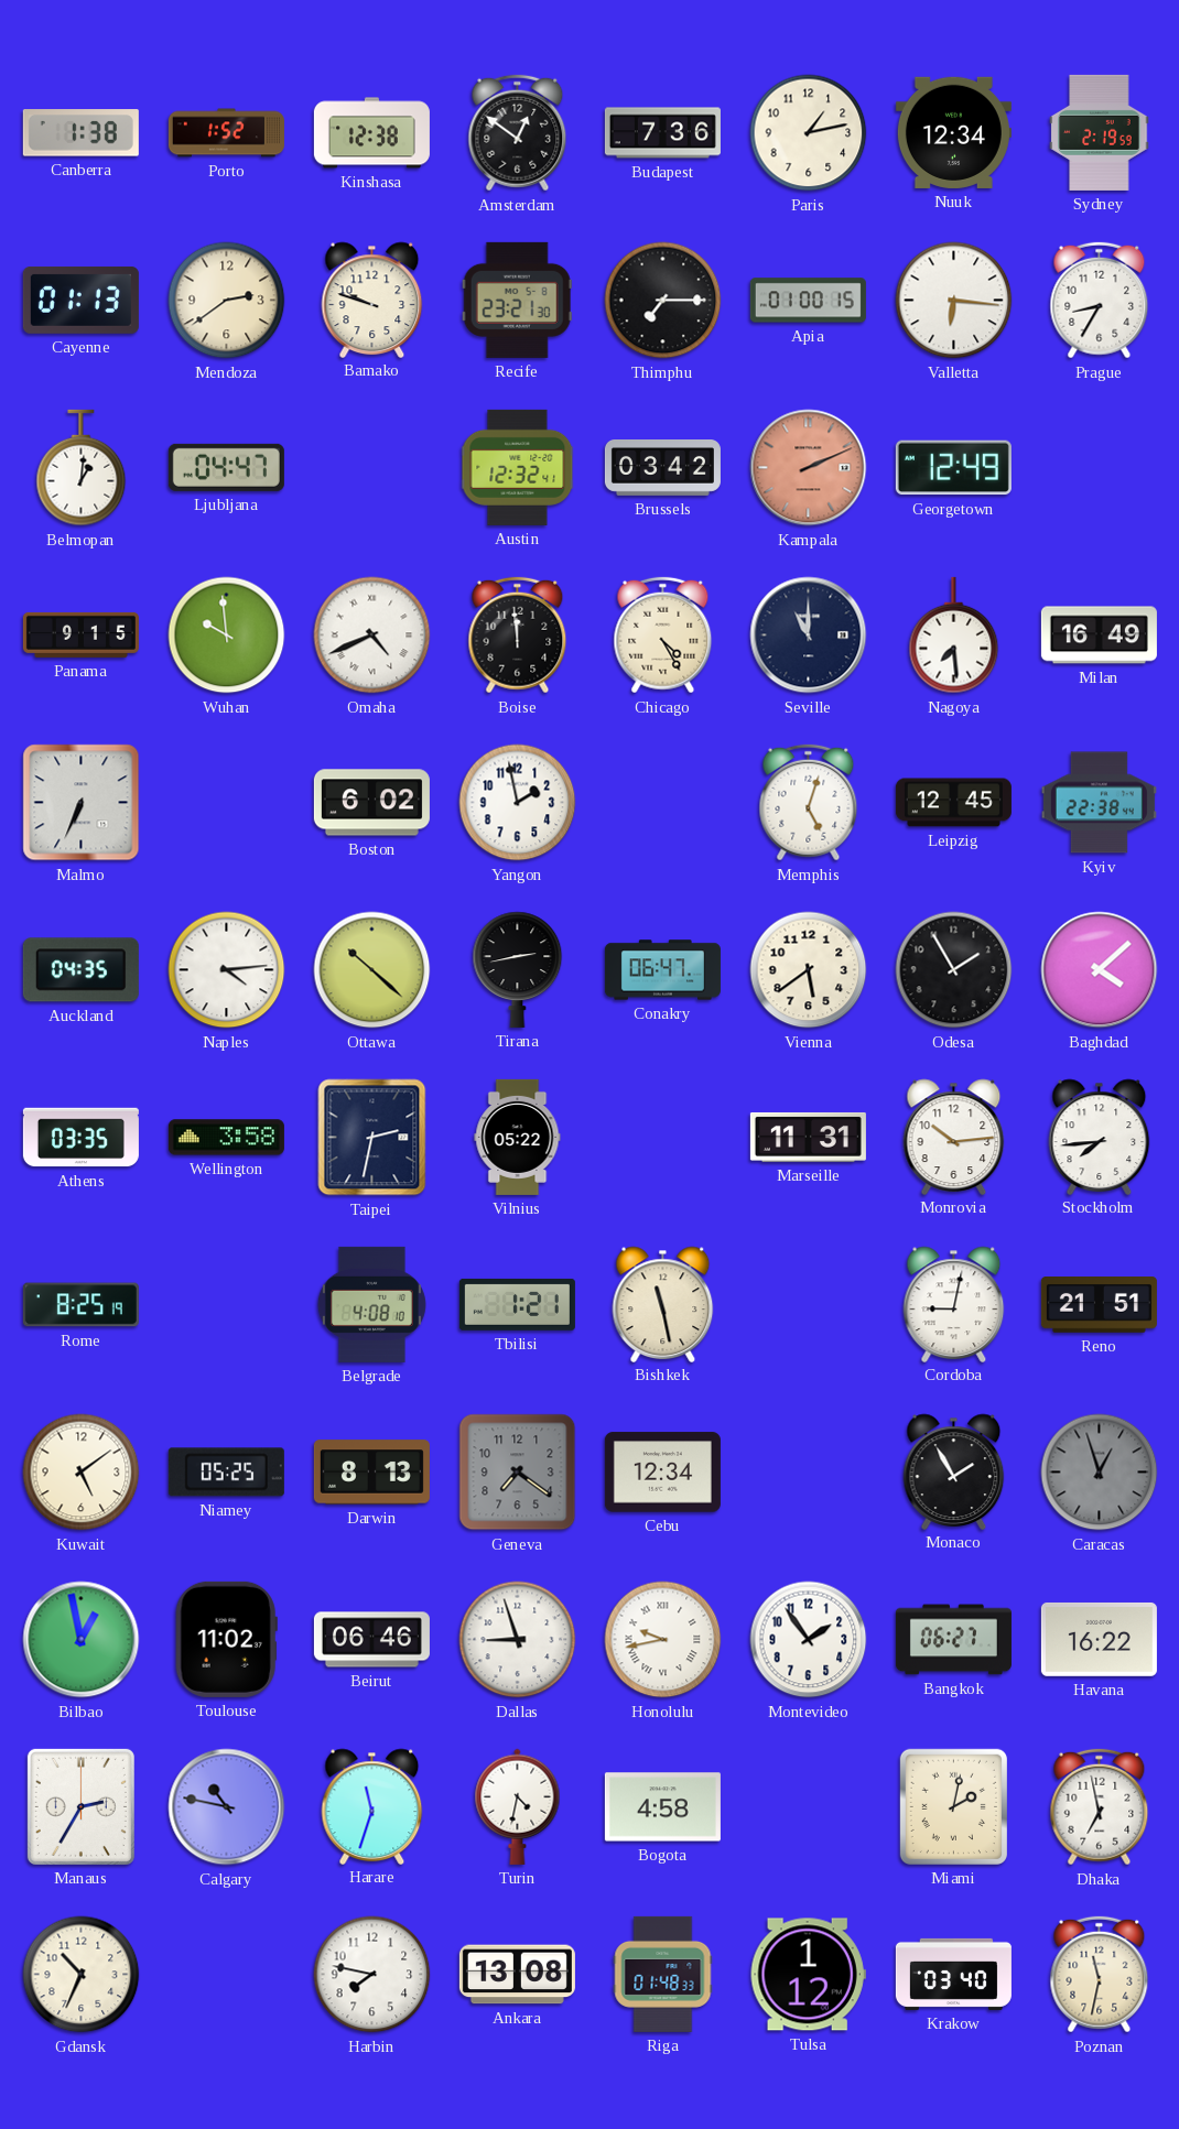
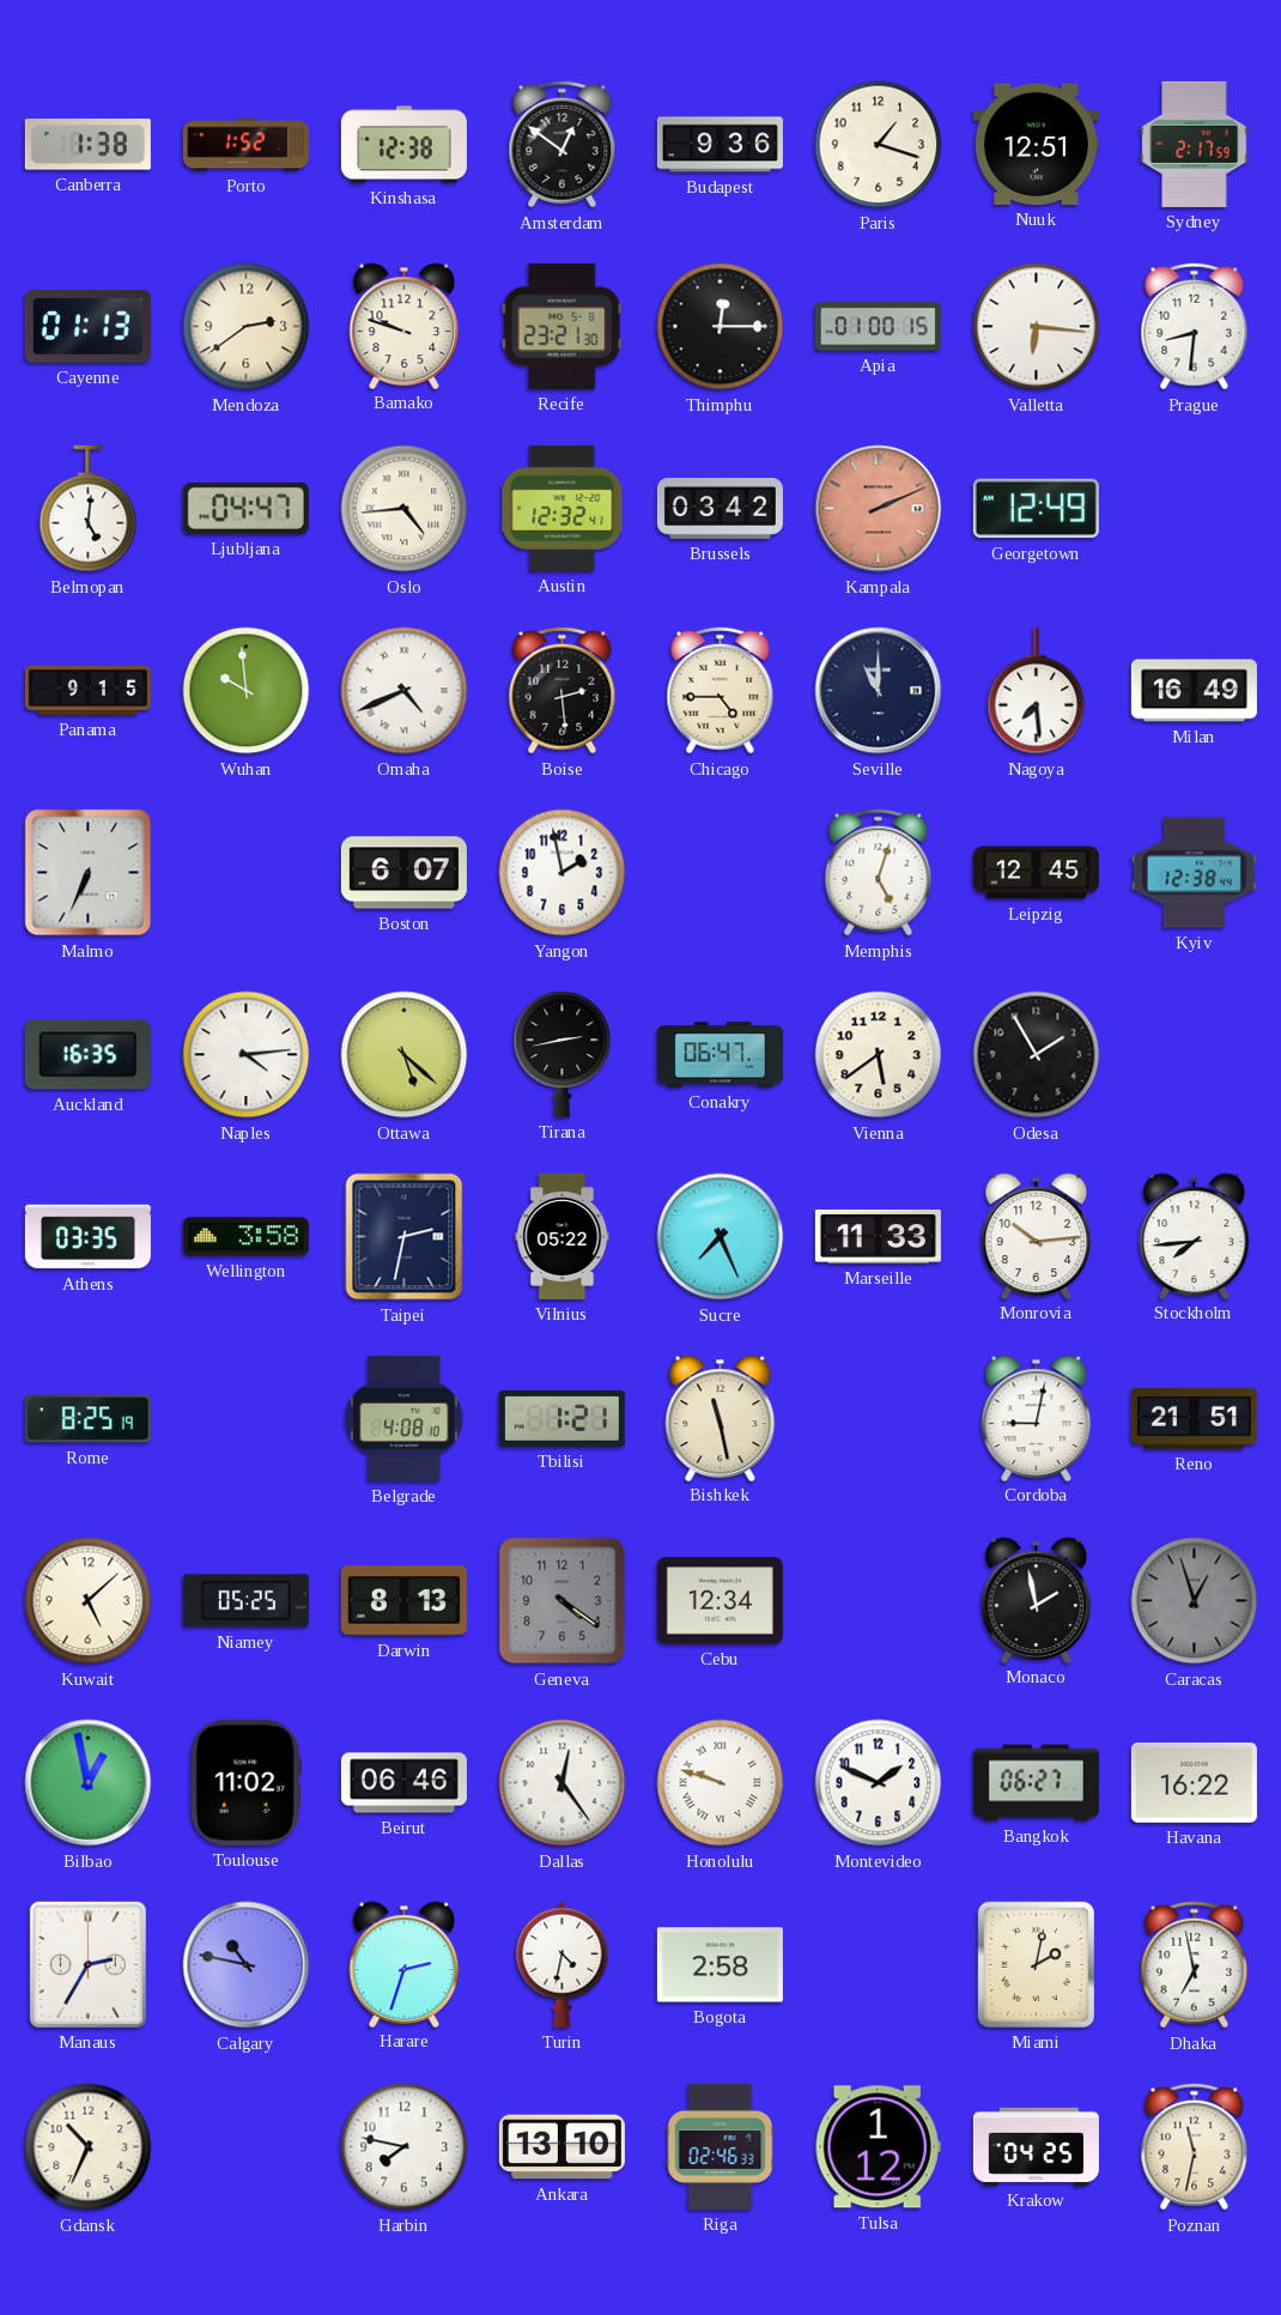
Budapest: 7:36 -> 9:36
Paris: 1:13 -> 1:18
Nuuk: 12:34 -> 12:51
Sydney: 2:19 -> 2:17
Thimphu: 7:15 -> 12:15
Prague: 8:35 -> 8:31
Belmopan: 1:01 -> 5:01
Oslo: none -> 4:44
Boise: 11:59 -> 2:29
Chicago: 4:25 -> 4:45
Boston: 6:02 -> 6:07
Kyiv: 22:38 -> 12:38
Auckland: 04:35 -> 16:35
Ottawa: 10:22 -> 5:22
Baghdad: 4:08 -> none
Sucre: none -> 7:26
Marseille: 11:31 -> 11:33
Kuwait: 5:09 -> 5:08
Geneva: 7:21 -> 4:21
Monaco: 1:55 -> 1:58
Dallas: 8:57 -> 12:24
Honolulu: 9:43 -> 9:48
Montevideo: 1:54 -> 1:49
Harare: 11:33 -> 2:33
Bogota: 4:58 -> 2:58
Ankara: 13:08 -> 13:10
Riga: 01:48 -> 02:46
Krakow: 03:40 -> 04:25
